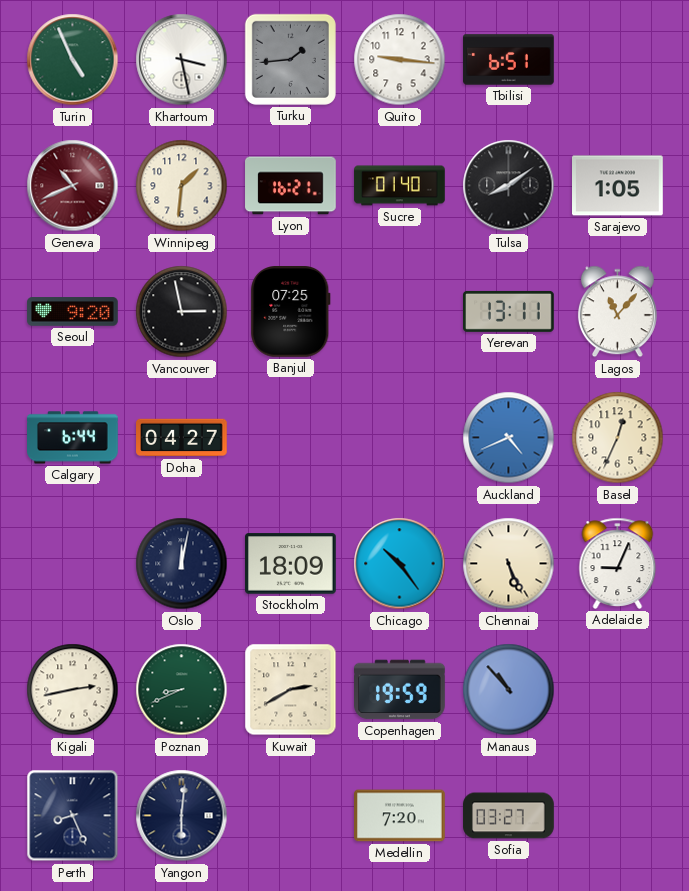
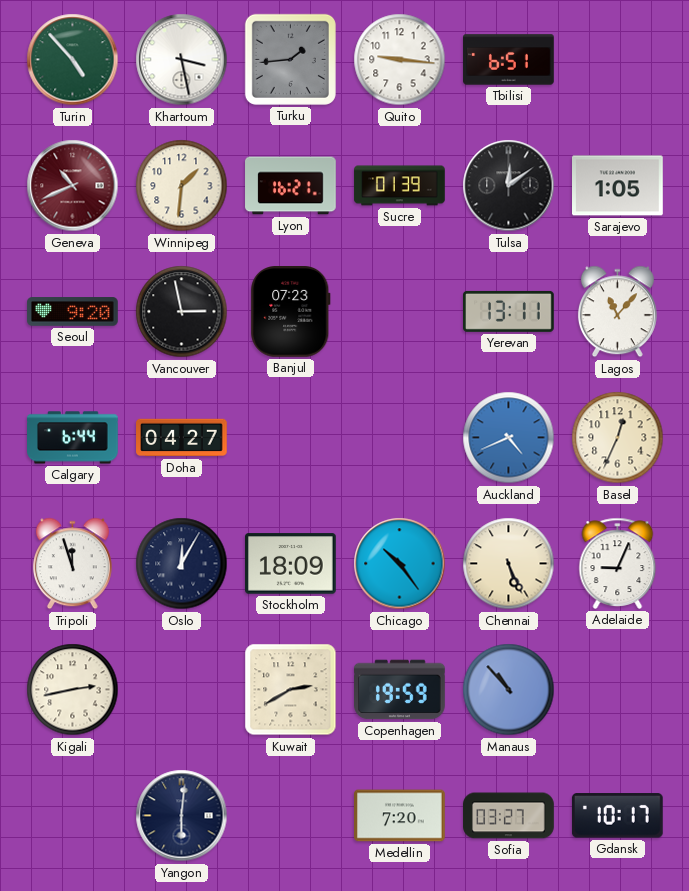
Turin: 4:56 -> 4:53
Sucre: 01:40 -> 01:39
Tulsa: 8:09 -> 12:09
Banjul: 07:25 -> 07:23
Tripoli: none -> 11:57
Oslo: 12:02 -> 12:05
Poznan: 8:41 -> none
Perth: 8:26 -> none
Gdansk: none -> 10:17
